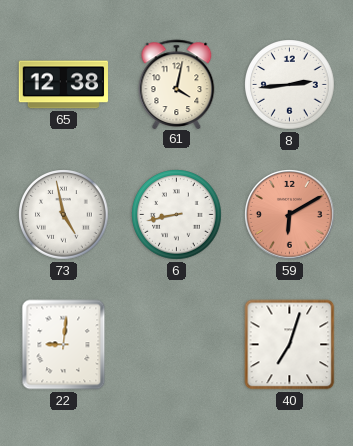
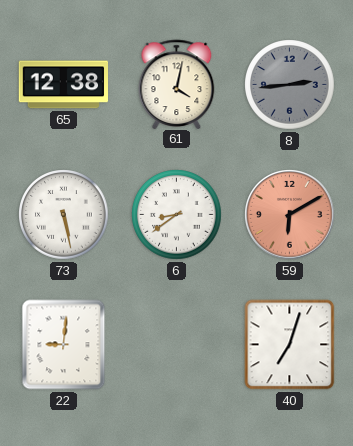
8 dial: white -> grey
73: 4:58 -> 5:28
6: 8:43 -> 8:39
